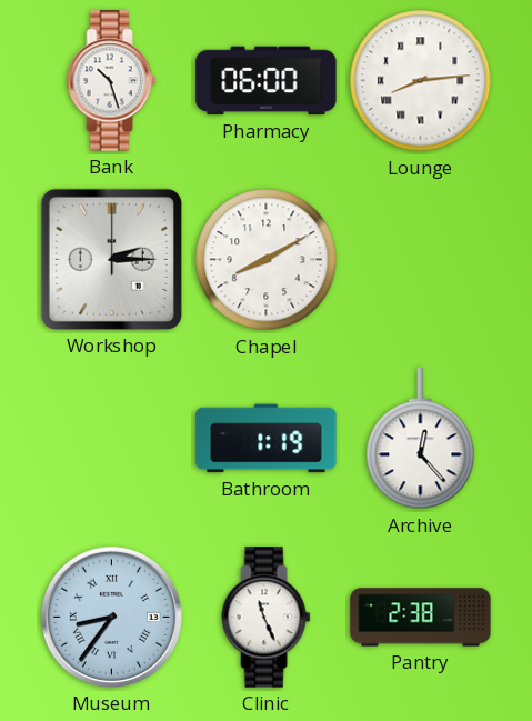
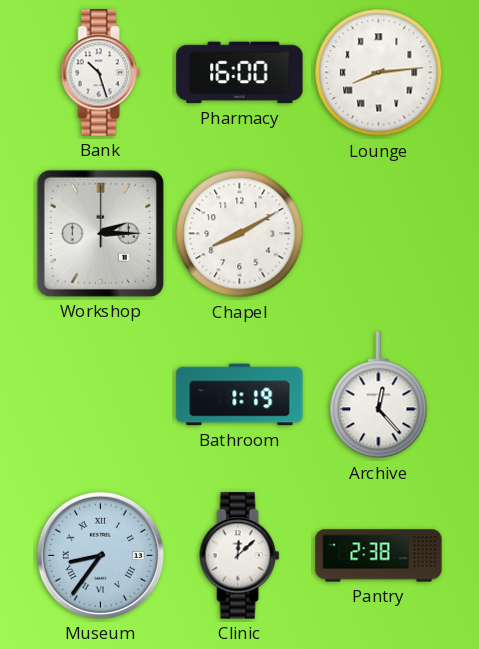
Pharmacy: 06:00 -> 16:00
Clinic: 11:26 -> 12:08
